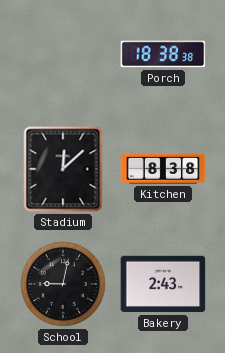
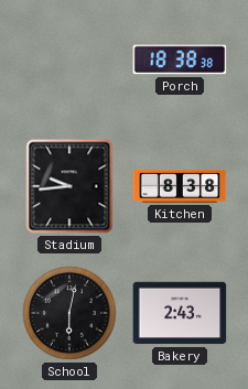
Stadium: 12:08 -> 9:44
School: 9:02 -> 6:02
